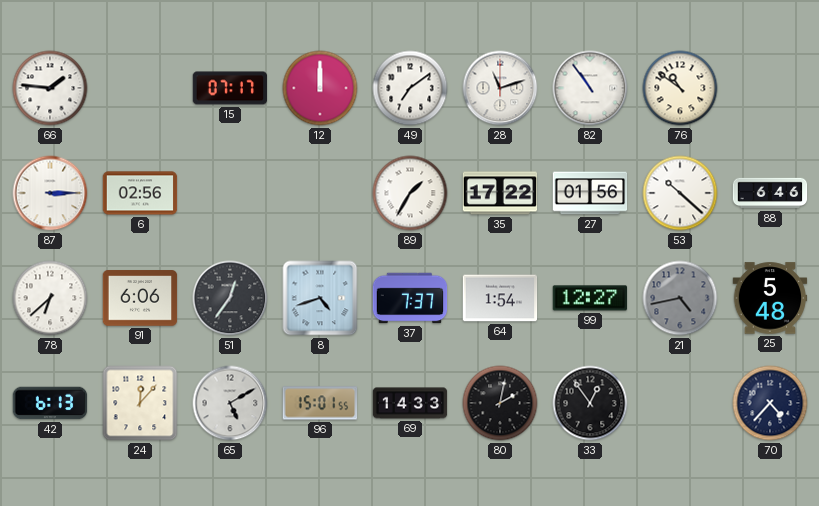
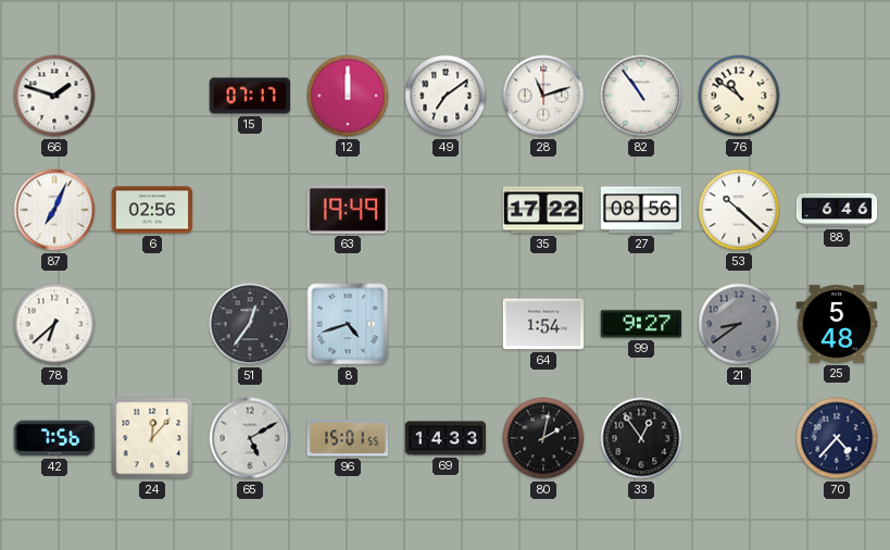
66: 1:46 -> 1:48
87: 3:15 -> 7:04
63: none -> 19:49
89: 1:35 -> none
27: 01:56 -> 08:56
91: 6:06 -> none
37: 7:37 -> none
99: 12:27 -> 9:27
21: 4:43 -> 8:39
42: 6:13 -> 7:56
